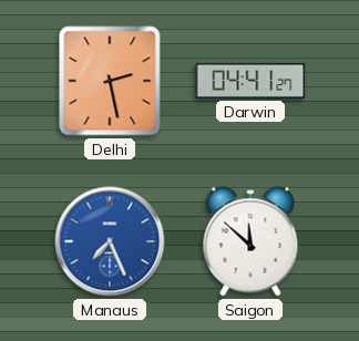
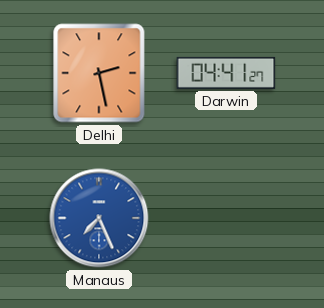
Saigon: 11:52 -> none
